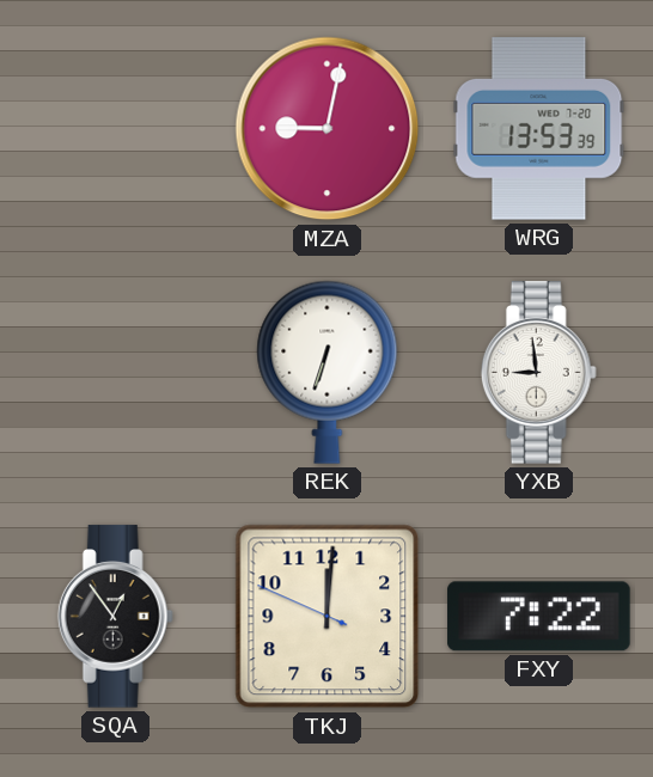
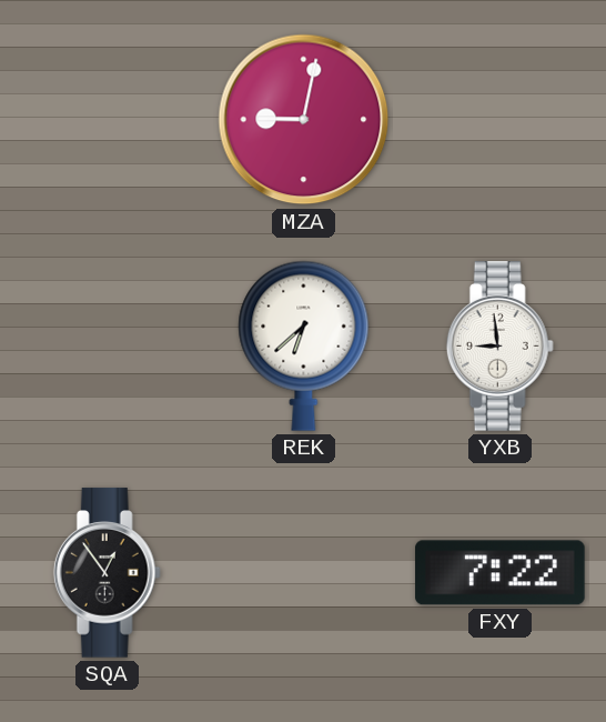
WRG: 13:53 -> none
REK: 6:33 -> 6:38
TKJ: 12:00 -> none
